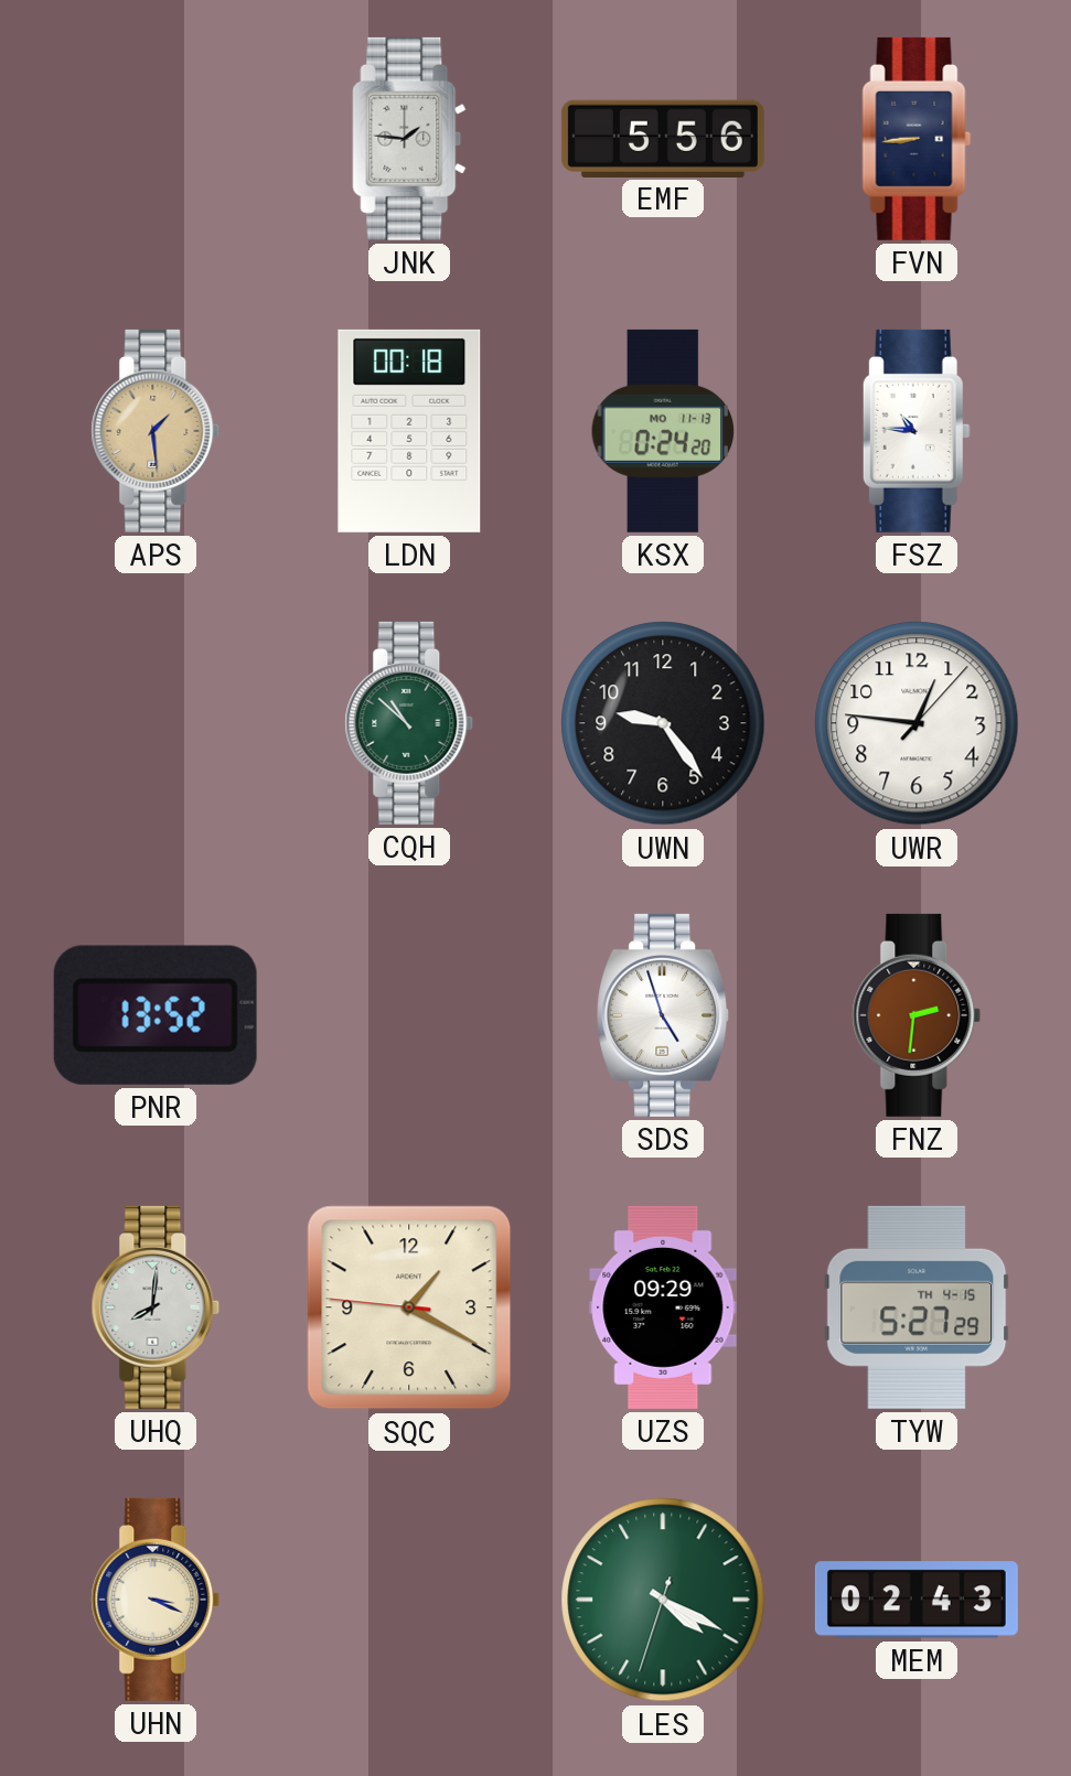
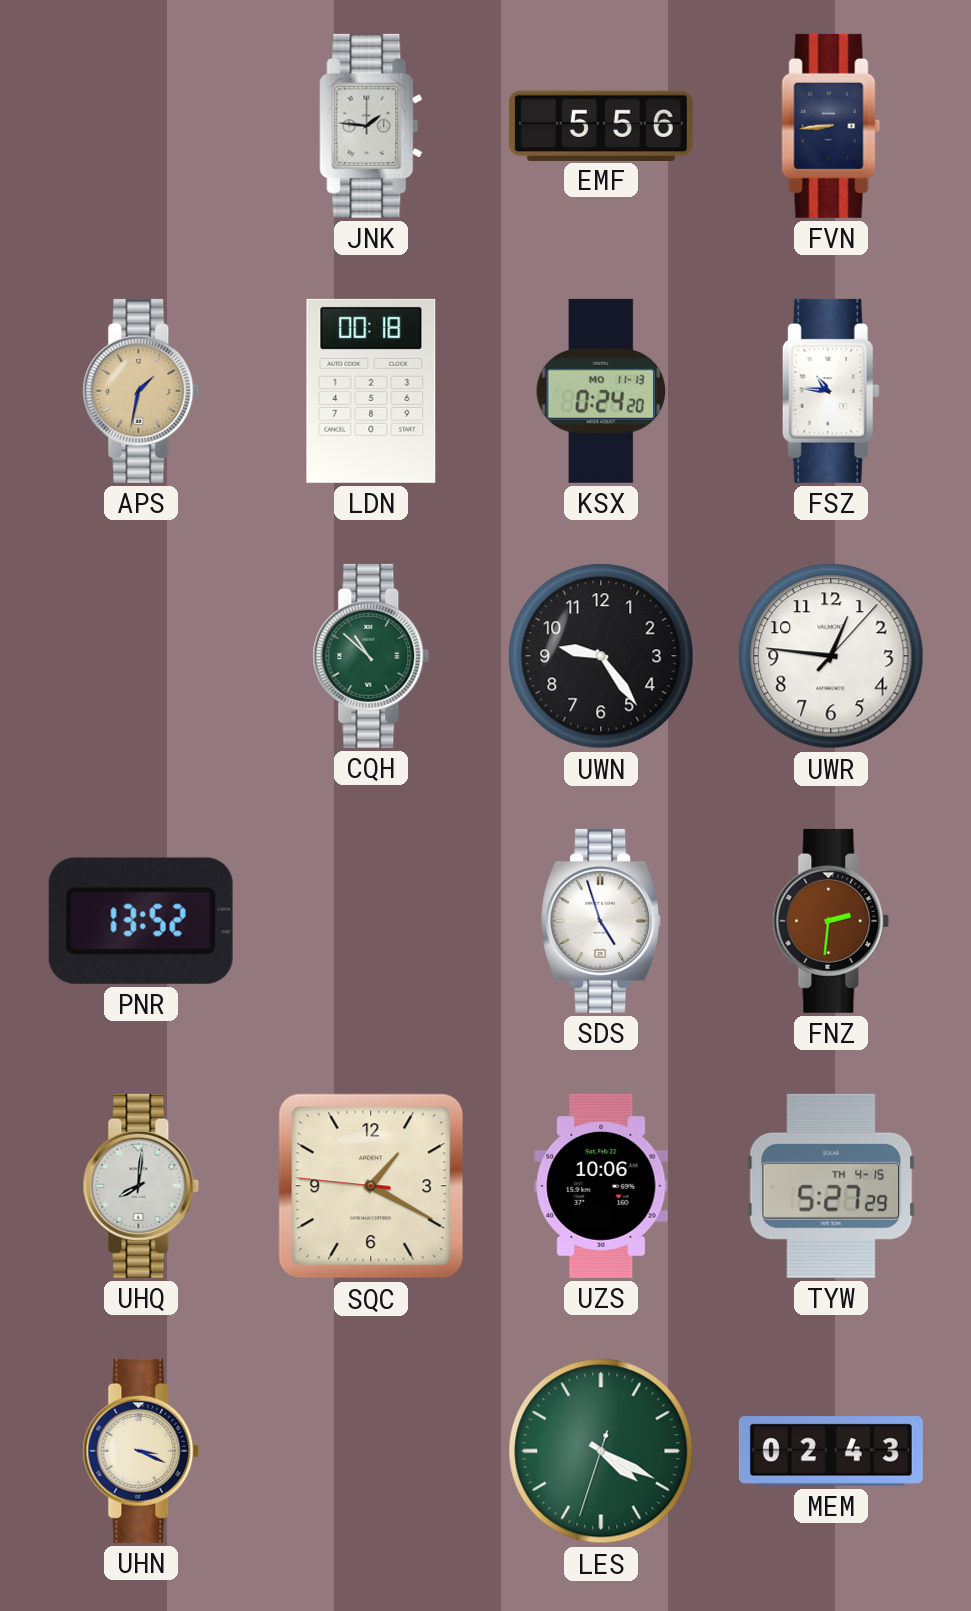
APS: 1:29 -> 1:32
UZS: 09:29 -> 10:06
